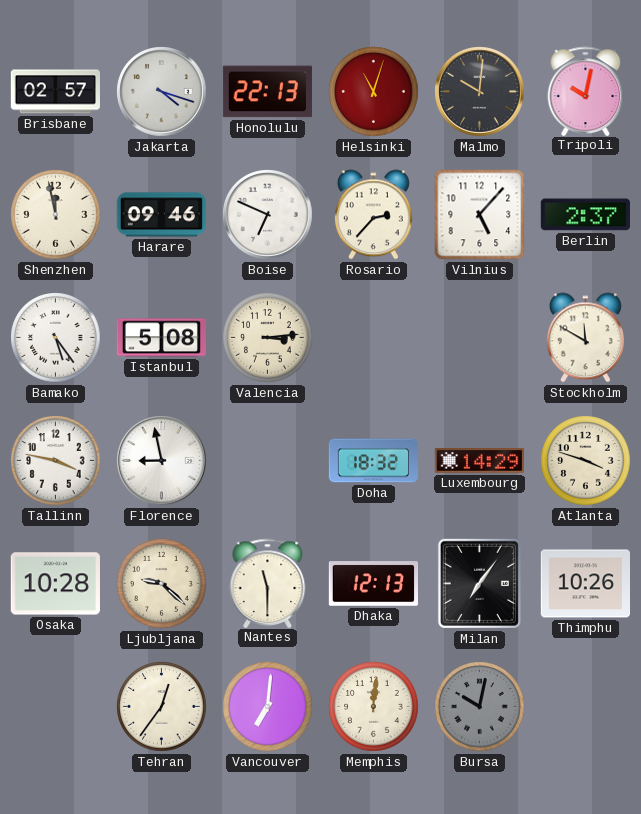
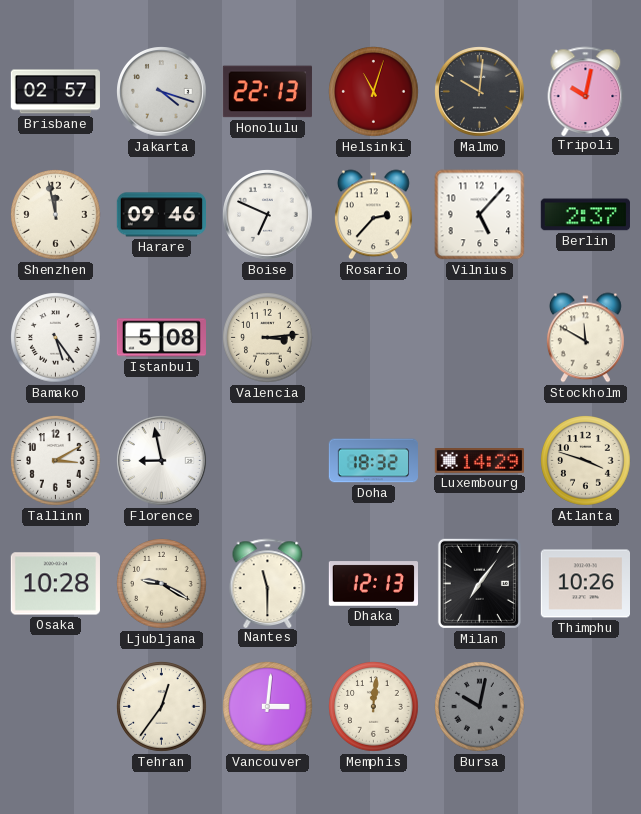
Tallinn: 3:47 -> 3:10
Ljubljana: 9:22 -> 9:20
Vancouver: 7:01 -> 3:01
